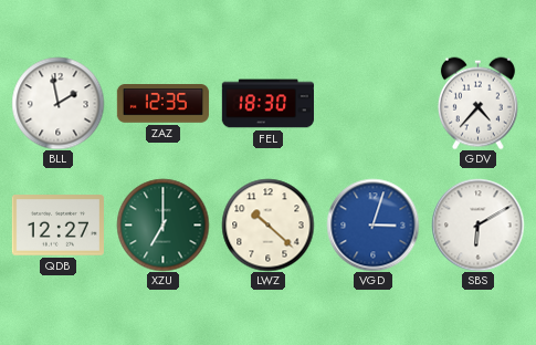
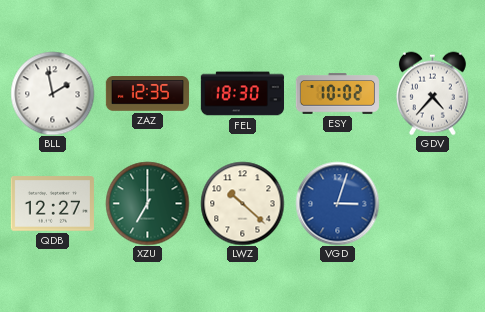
ESY: none -> 10:02
SBS: 6:10 -> none
